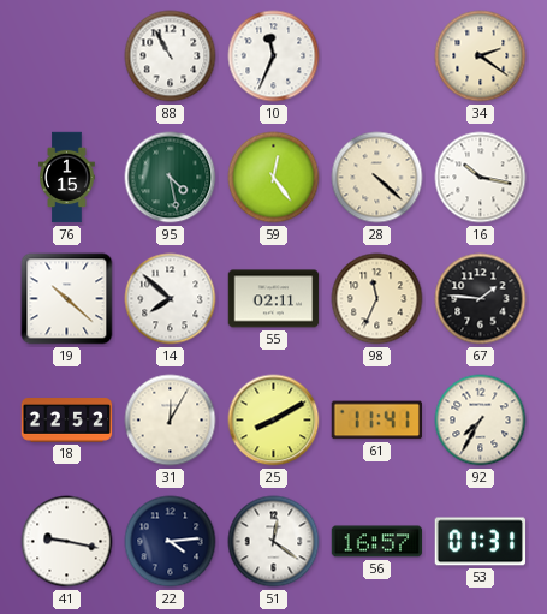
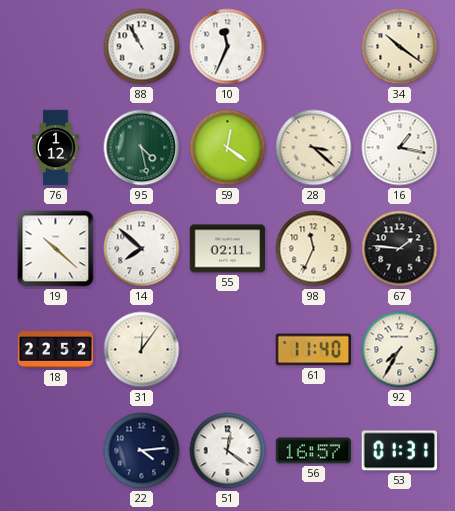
34: 2:21 -> 10:21
76: 1:15 -> 1:12
59: 12:24 -> 12:21
28: 4:22 -> 3:22
16: 10:17 -> 1:17
31: 12:05 -> 12:06
25: 8:10 -> none
61: 11:41 -> 11:40
41: 9:17 -> none
